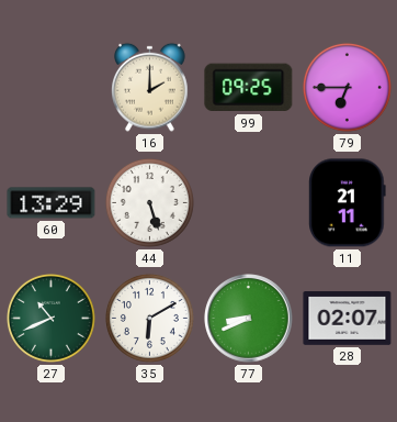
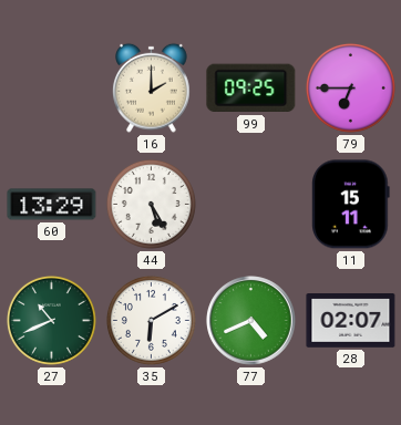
44: 5:27 -> 5:25
11: 21:11 -> 15:11
77: 8:41 -> 4:41
